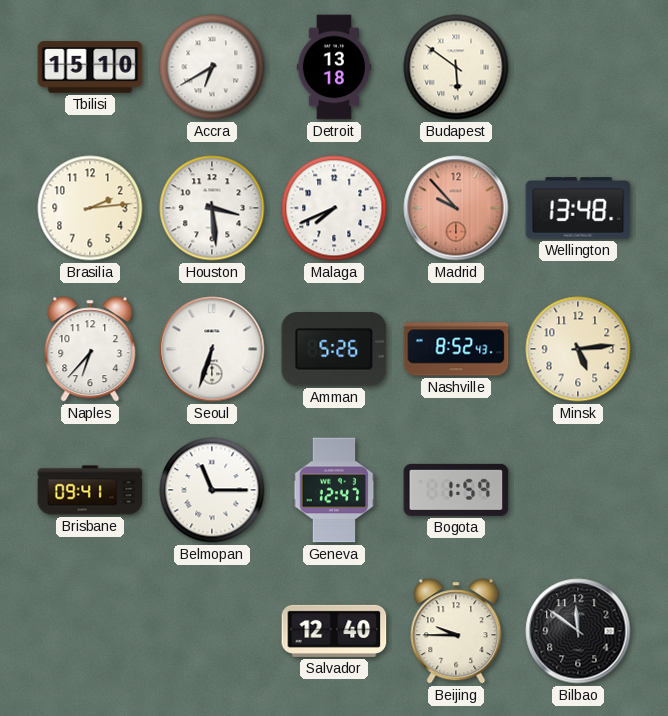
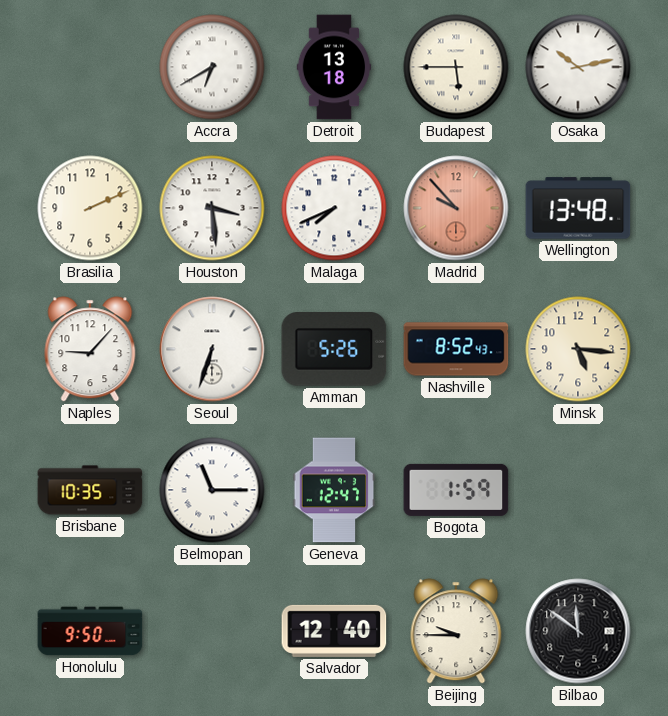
Tbilisi: 15:10 -> none
Budapest: 5:51 -> 5:45
Osaka: none -> 10:13
Brasilia: 2:14 -> 2:11
Naples: 6:37 -> 9:07
Minsk: 5:14 -> 5:16
Brisbane: 09:41 -> 10:35
Honolulu: none -> 9:50
